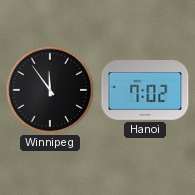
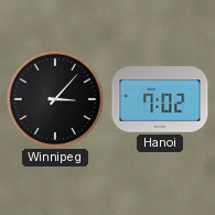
Winnipeg: 11:54 -> 3:07
